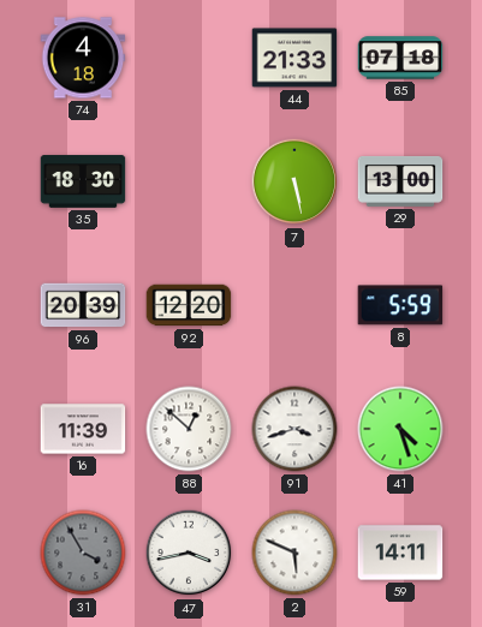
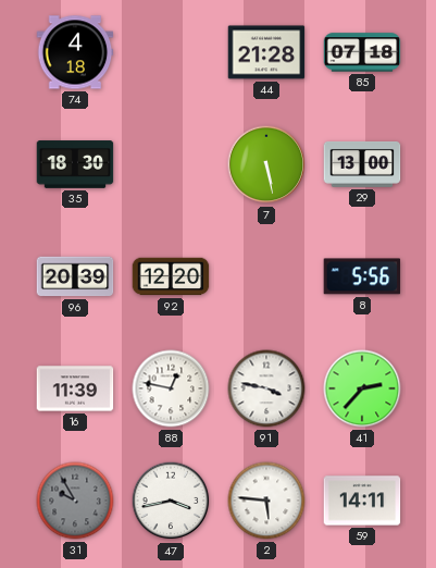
44: 21:33 -> 21:28
8: 5:59 -> 5:56
88: 12:52 -> 12:47
91: 3:42 -> 3:47
41: 4:27 -> 2:37
31: 3:55 -> 9:55
2: 5:49 -> 5:46
